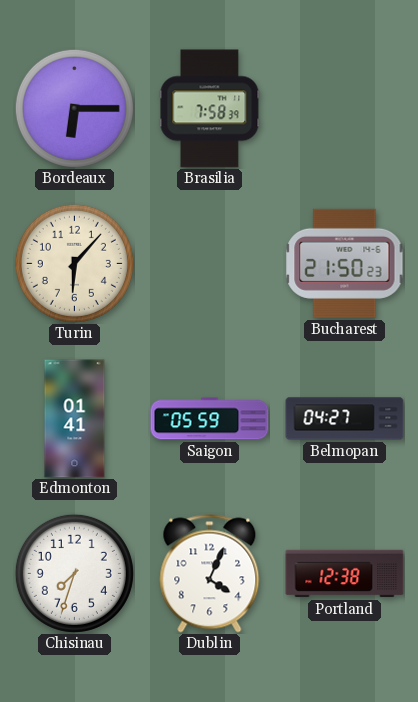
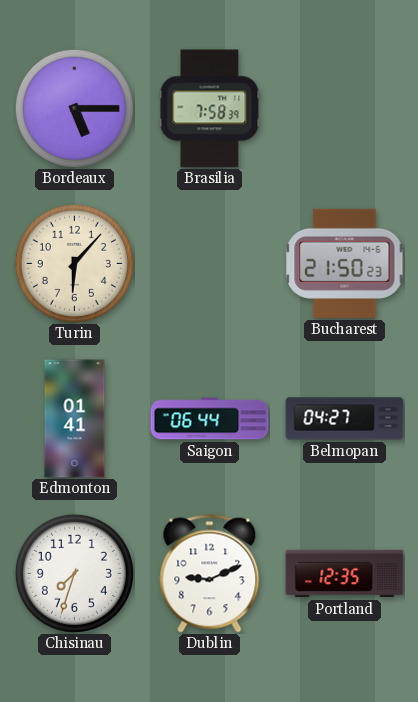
Bordeaux: 6:15 -> 5:15
Saigon: 05:59 -> 06:44
Dublin: 4:04 -> 9:11
Portland: 12:38 -> 12:35
